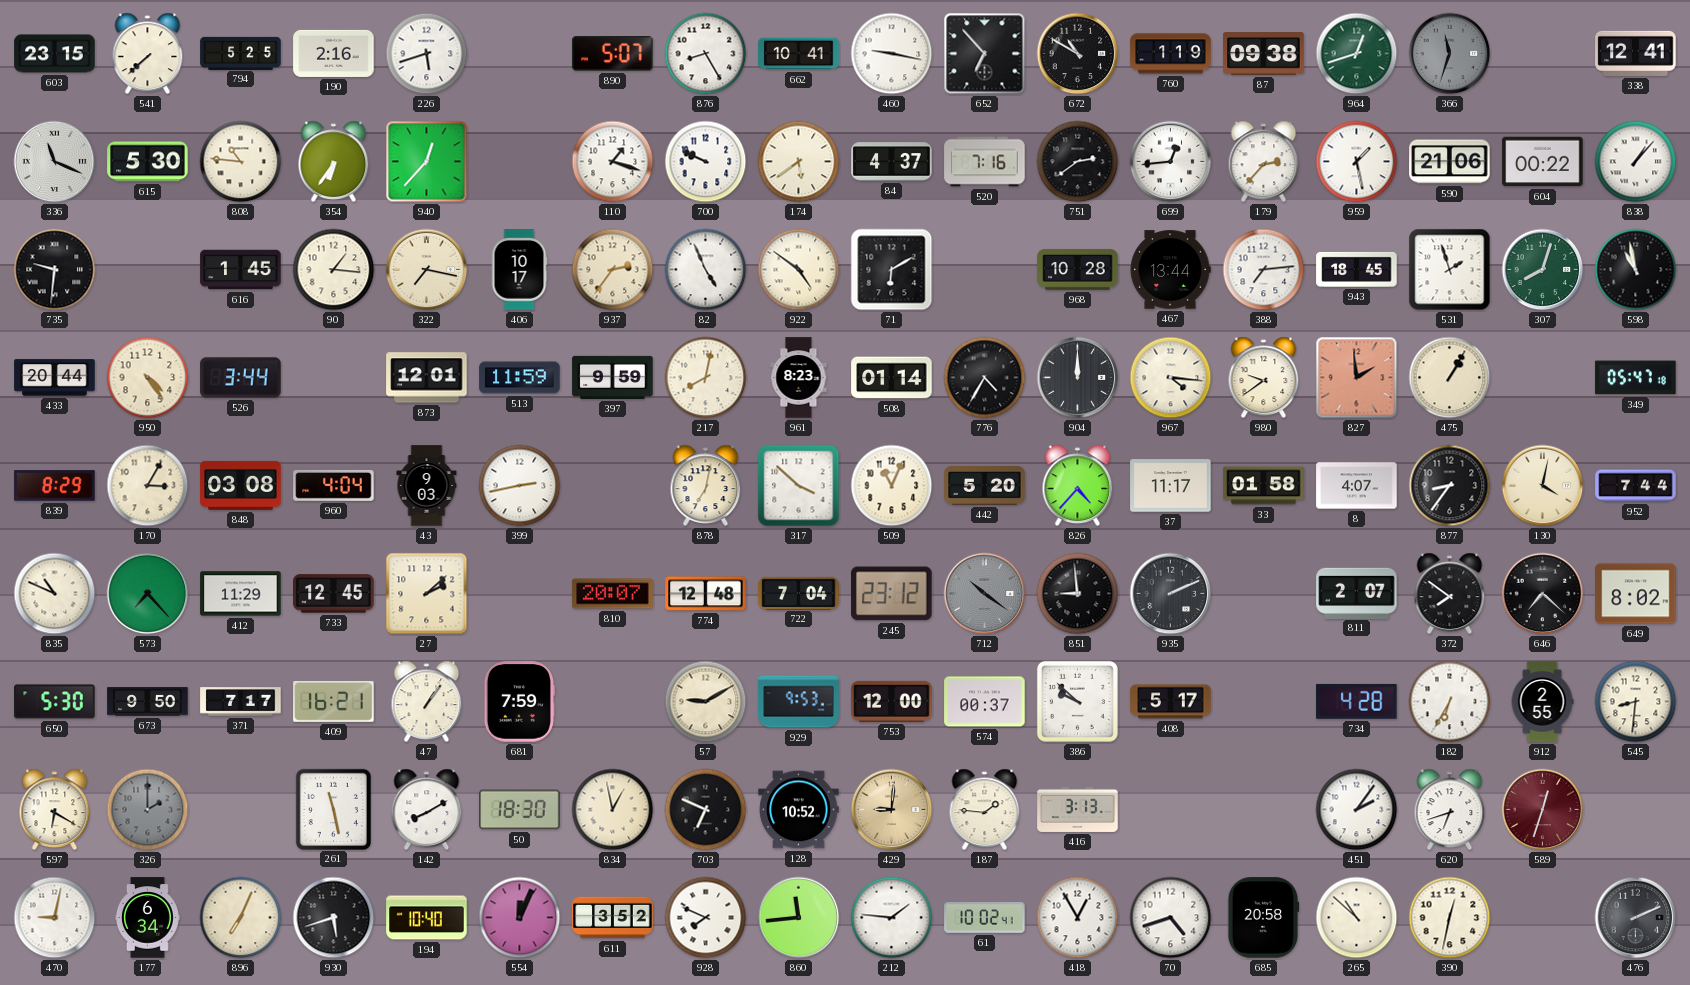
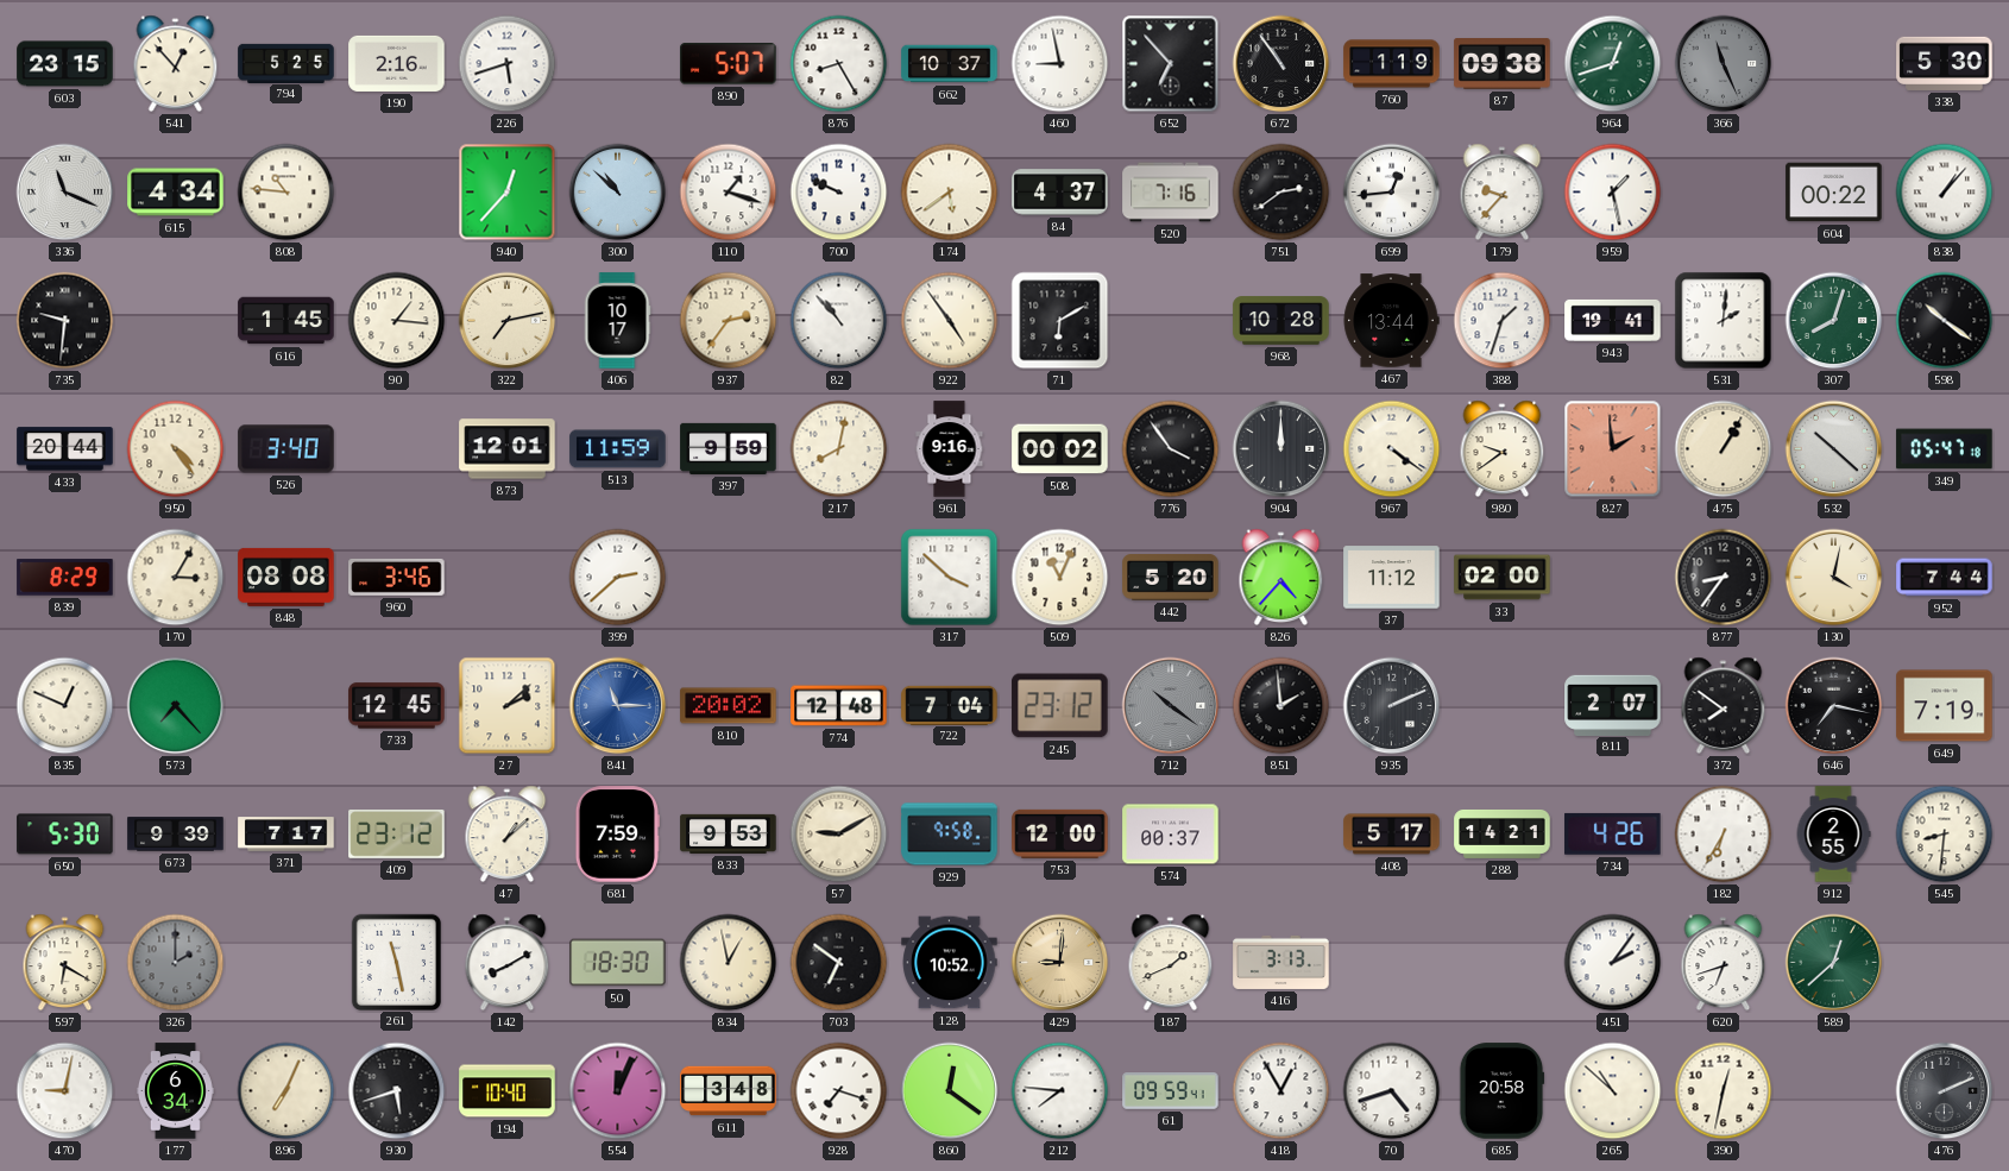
541: 7:38 -> 12:53
662: 10:41 -> 10:37
460: 9:17 -> 8:58
672: 10:50 -> 10:54
366: 11:33 -> 11:26
338: 12:41 -> 5:30
615: 5:30 -> 4:34
354: 6:36 -> none
300: none -> 10:52
179: 2:37 -> 9:37
590: 21:06 -> none
322: 7:17 -> 7:13
82: 4:56 -> 10:53
922: 4:51 -> 4:54
388: 7:14 -> 1:33
943: 18:45 -> 19:41
531: 1:57 -> 2:01
598: 10:58 -> 10:21
526: 3:44 -> 3:40
961: 8:23 -> 9:16
508: 01:14 -> 00:02
776: 4:35 -> 3:54
967: 4:16 -> 4:21
532: none -> 10:22
848: 03:08 -> 08:08
960: 4:04 -> 3:46
43: 9:03 -> none
399: 2:43 -> 2:38
878: 7:02 -> none
37: 11:17 -> 11:12
33: 01:58 -> 02:00
8: 4:07 -> none
835: 10:49 -> 12:49
412: 11:29 -> none
841: none -> 11:15
810: 20:07 -> 20:02
851: 8:59 -> 1:59
646: 7:22 -> 7:17
649: 8:02 -> 7:19
673: 9:50 -> 9:39
409: 16:21 -> 23:12
47: 1:06 -> 1:08
833: none -> 9:53
929: 9:53 -> 9:58
386: 9:52 -> none
288: none -> 14:21
734: 4:28 -> 4:26
703: 6:49 -> 6:51
187: 1:46 -> 1:41
589: 12:33 -> 12:38
589 dial: burgundy -> green
611: 3:52 -> 3:48
928: 7:49 -> 7:18
860: 11:44 -> 12:21
212: 1:46 -> 7:46
61: 10:02 -> 09:59
